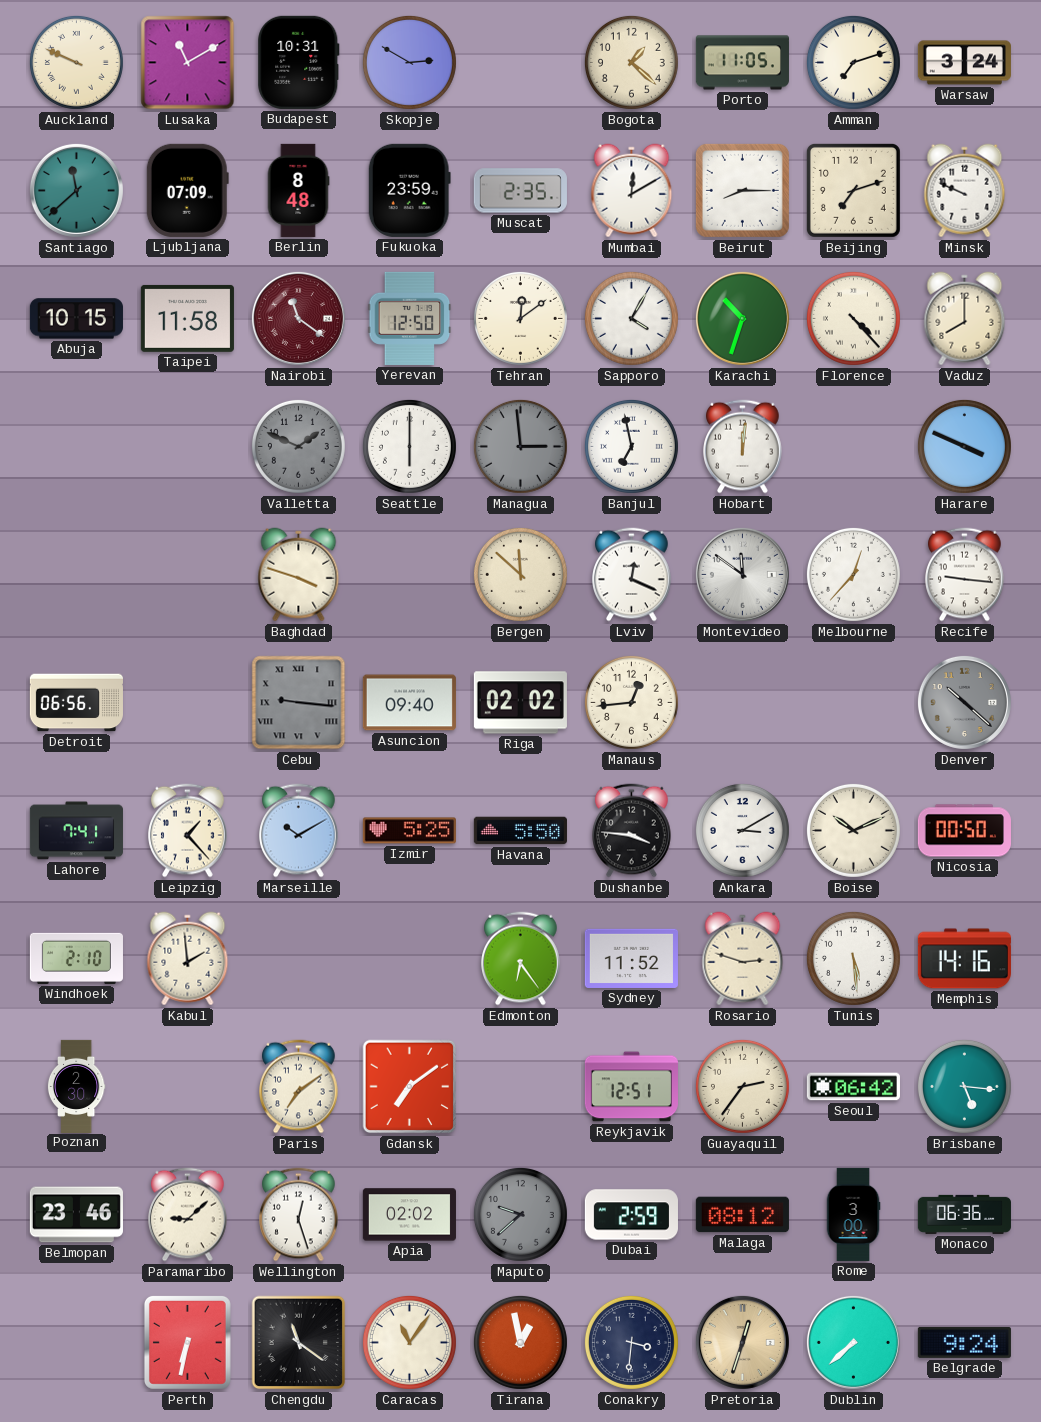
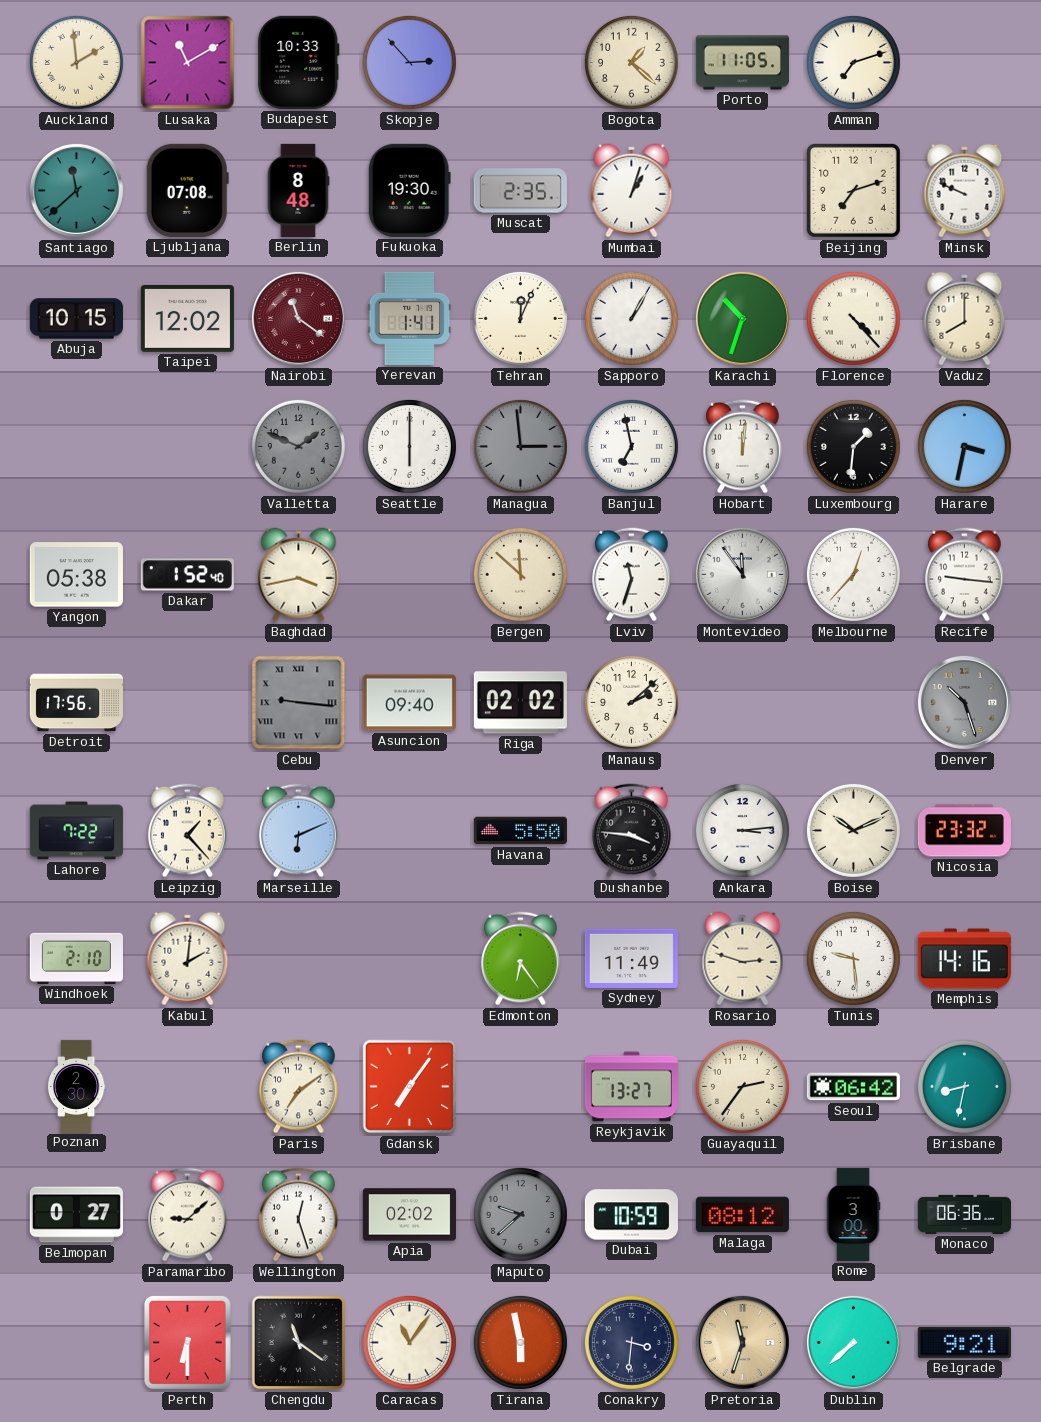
Auckland: 9:49 -> 1:59
Budapest: 10:31 -> 10:33
Skopje: 2:50 -> 2:53
Warsaw: 3:24 -> none
Ljubljana: 07:09 -> 07:08
Fukuoka: 23:59 -> 19:30
Mumbai: 12:10 -> 1:03
Beirut: 8:15 -> none
Taipei: 11:58 -> 12:02
Yerevan: 12:50 -> 1:41
Tehran: 12:09 -> 12:04
Sapporo: 4:05 -> 1:05
Luxembourg: none -> 1:31
Harare: 3:49 -> 3:32
Yangon: none -> 05:38
Dakar: none -> 1:52
Baghdad: 3:48 -> 3:43
Lviv: 12:19 -> 11:33
Montevideo: 11:51 -> 11:54
Detroit: 06:56 -> 17:56
Manaus: 12:44 -> 2:08
Denver: 10:22 -> 10:27
Lahore: 7:41 -> 7:22
Marseille: 10:10 -> 6:11
Izmir: 5:25 -> none
Ankara: 3:10 -> 3:14
Nicosia: 00:50 -> 23:32
Kabul: 1:59 -> 2:01
Sydney: 11:52 -> 11:49
Tunis: 5:29 -> 9:29
Gdansk: 7:09 -> 7:06
Reykjavik: 12:51 -> 13:27
Brisbane: 5:16 -> 8:32
Belmopan: 23:46 -> 0:27
Dubai: 2:59 -> 10:59
Perth: 6:32 -> 6:30
Tirana: 12:58 -> 5:58
Pretoria: 12:33 -> 11:33
Belgrade: 9:24 -> 9:21
